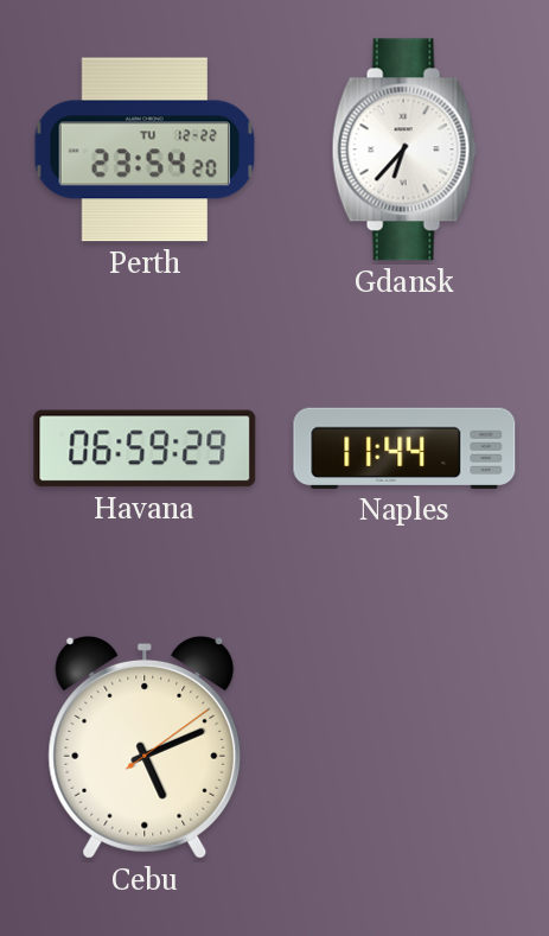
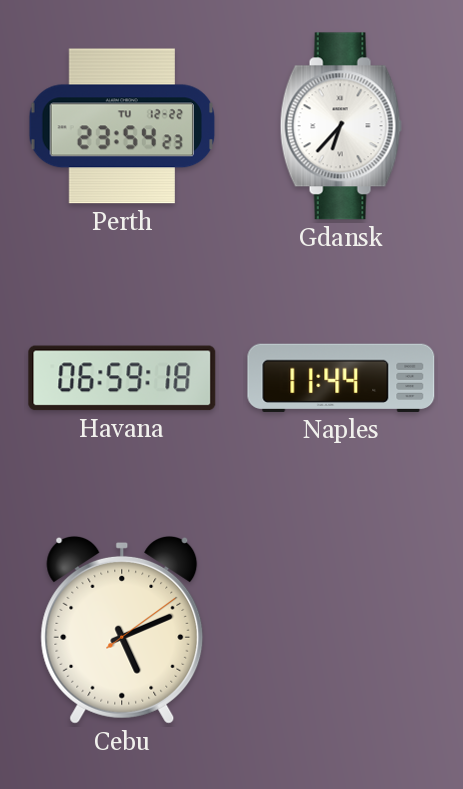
Perth: 23:54:20 -> 23:54:23
Havana: 06:59:29 -> 06:59:18
